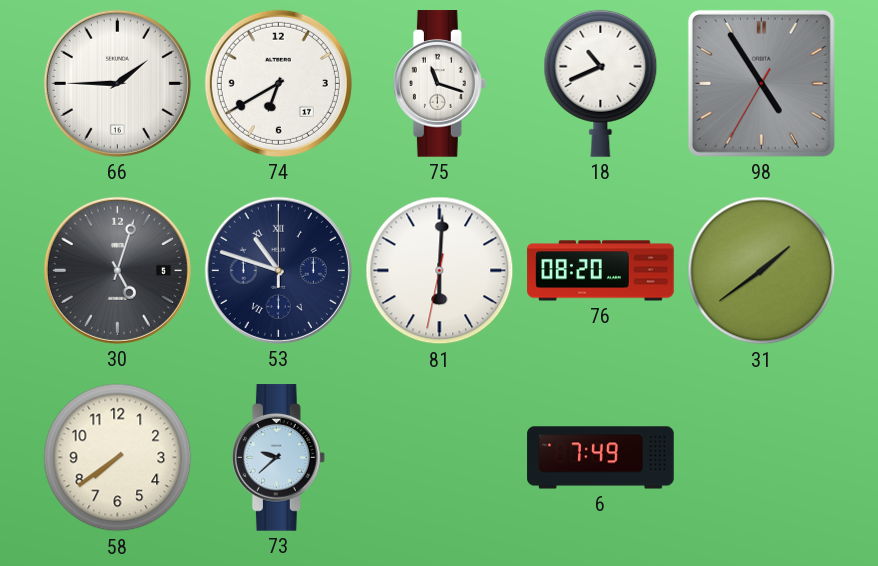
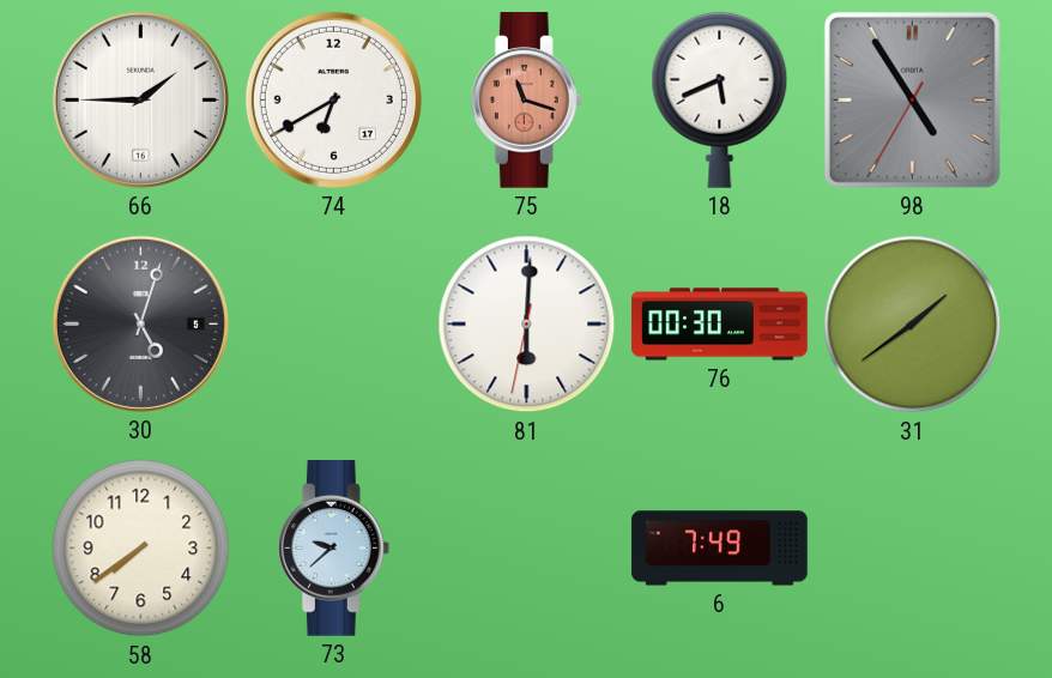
75 dial: white -> salmon
18: 10:41 -> 5:41
53: 10:48 -> none
76: 08:20 -> 00:30
